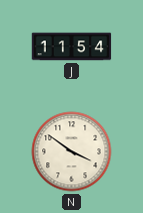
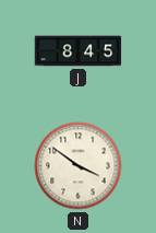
J: 11:54 -> 8:45
